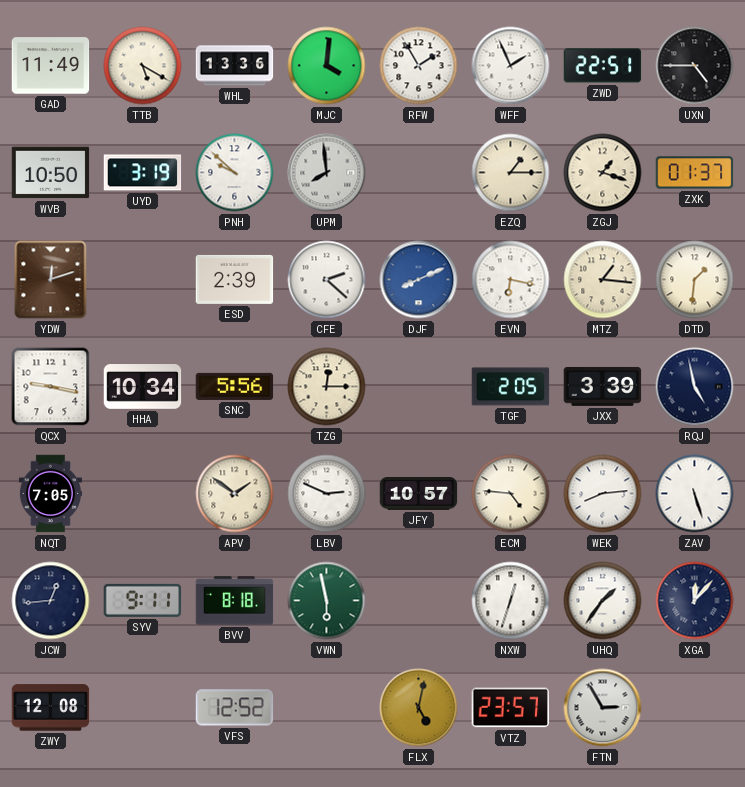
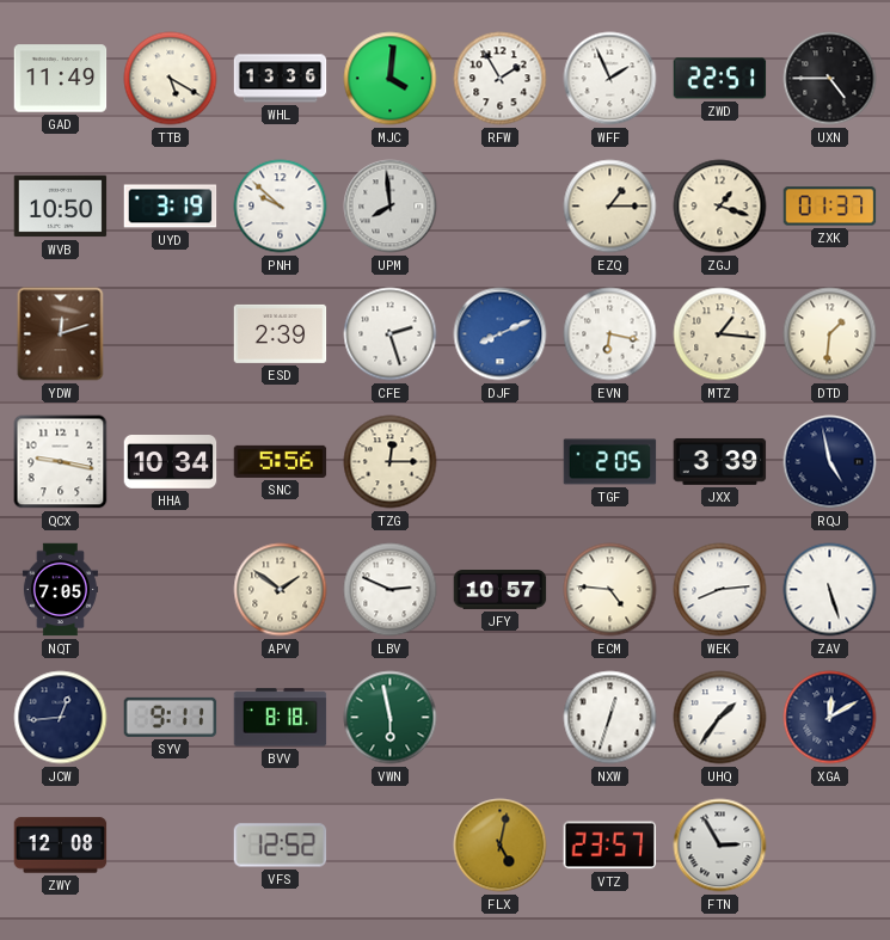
CFE: 2:22 -> 2:27
XGA: 12:07 -> 12:10
